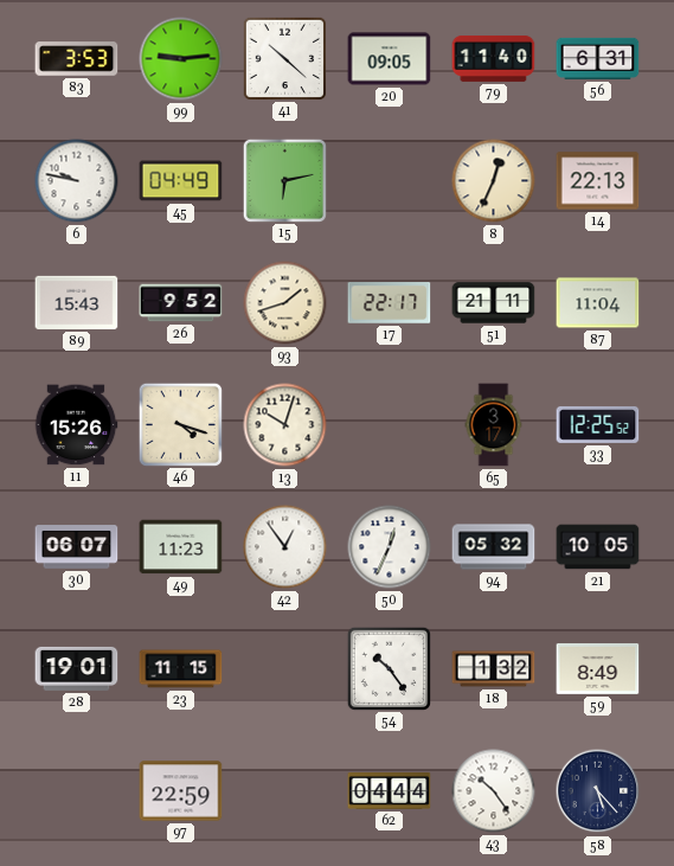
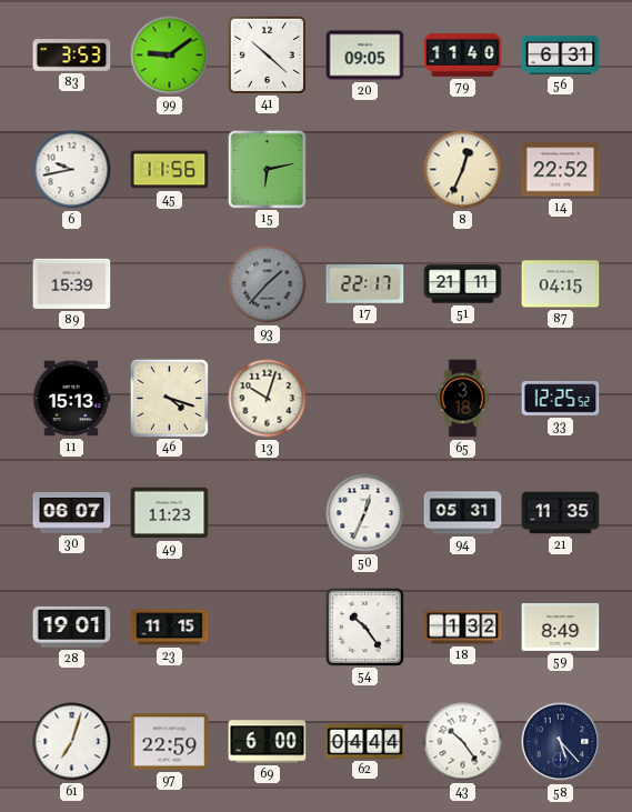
99: 9:14 -> 9:09
6: 9:47 -> 9:43
45: 04:49 -> 11:56
14: 22:13 -> 22:52
89: 15:43 -> 15:39
26: 9:52 -> none
93: 1:42 -> 1:37
93 dial: cream -> grey
87: 11:04 -> 04:15
11: 15:26 -> 15:13
65: 3:17 -> 3:18
42: 12:54 -> none
94: 05:32 -> 05:31
21: 10:05 -> 11:35
61: none -> 7:03
69: none -> 6:00
